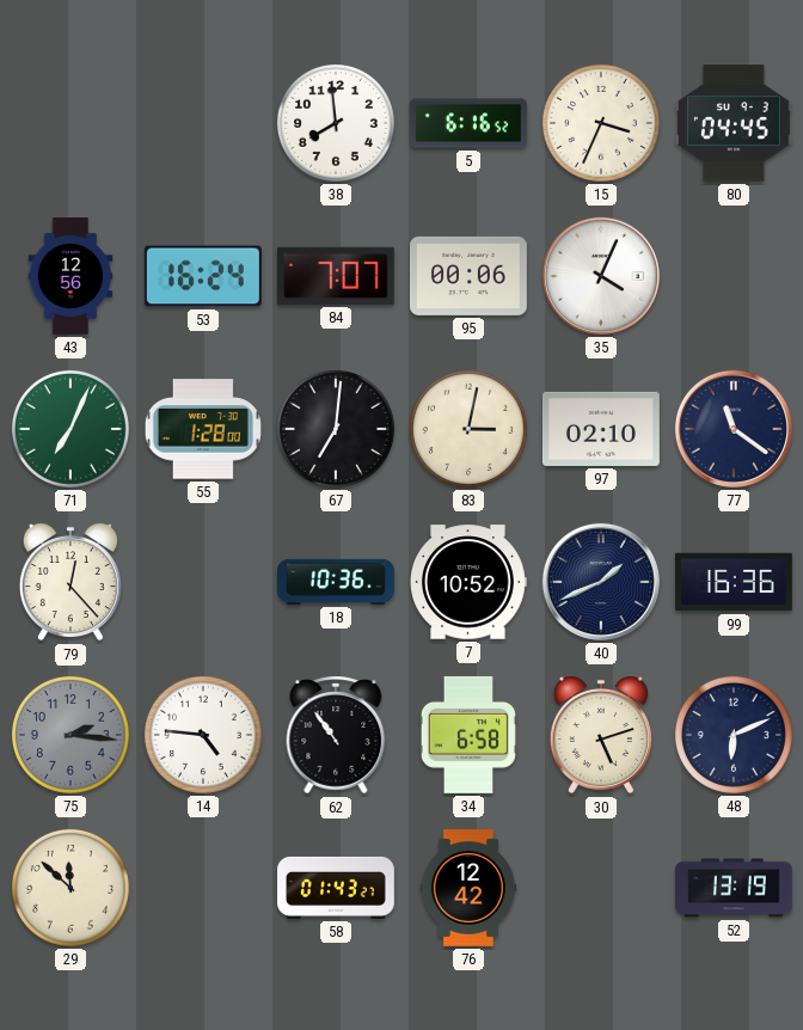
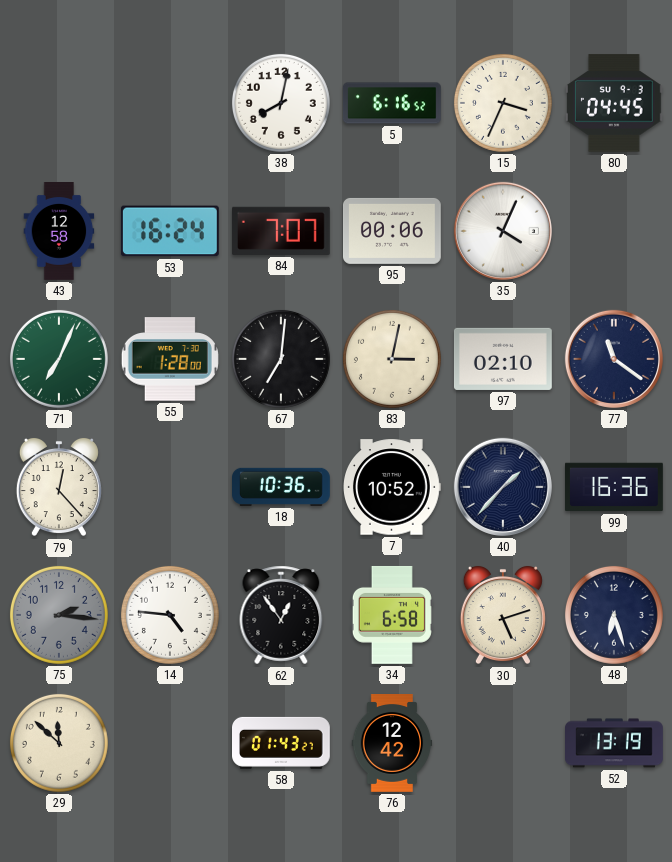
38: 7:59 -> 8:02
43: 12:56 -> 12:58
40: 1:41 -> 1:37
62: 10:54 -> 12:54
48: 6:11 -> 6:27
